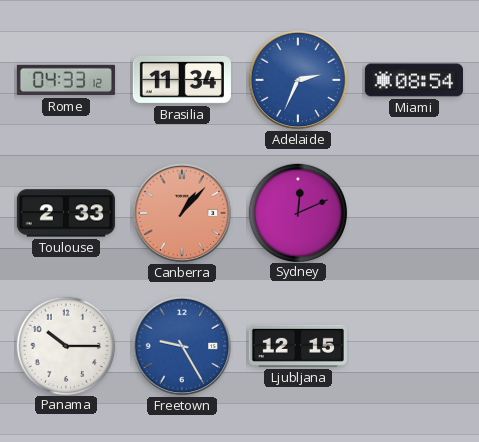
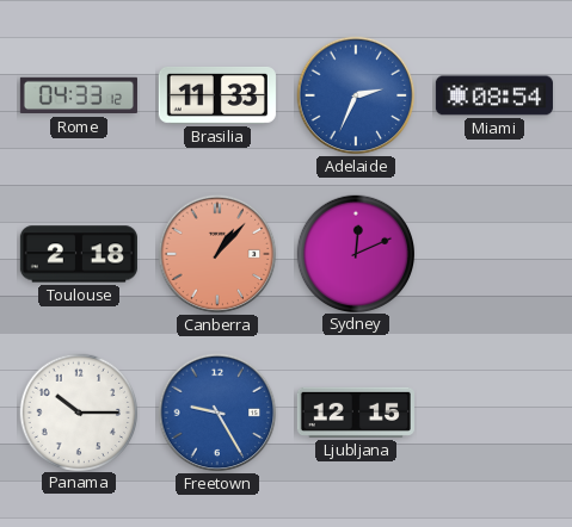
Brasilia: 11:34 -> 11:33
Toulouse: 2:33 -> 2:18
